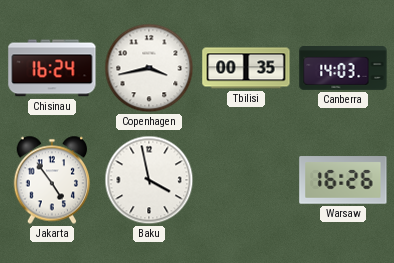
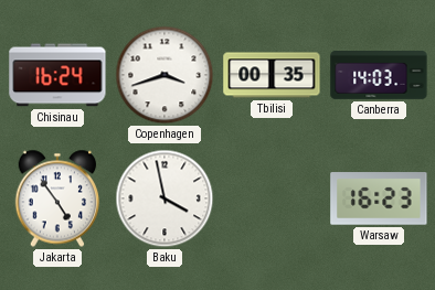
Copenhagen: 3:43 -> 3:42
Warsaw: 16:26 -> 16:23
